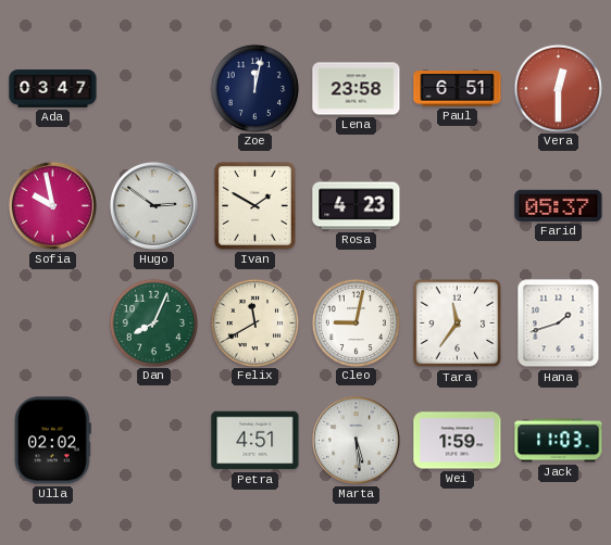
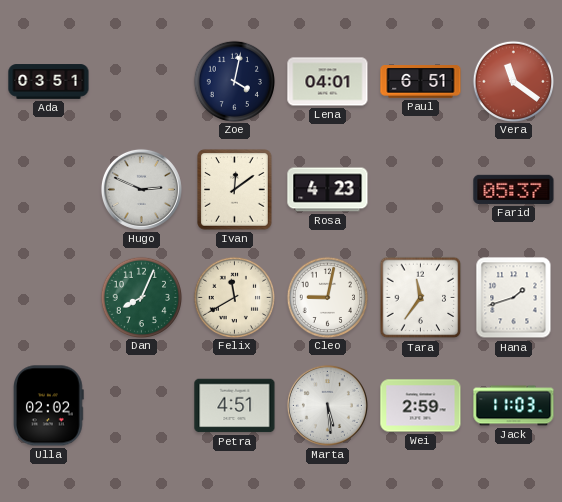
Ada: 03:47 -> 03:51
Zoe: 12:02 -> 4:02
Lena: 23:58 -> 04:01
Vera: 12:30 -> 11:21
Sofia: 9:58 -> none
Hugo: 2:51 -> 2:49
Ivan: 1:50 -> 12:09
Wei: 1:59 -> 2:59
